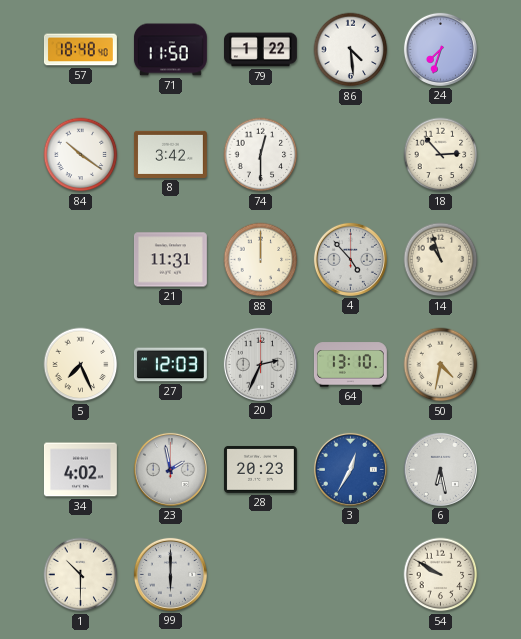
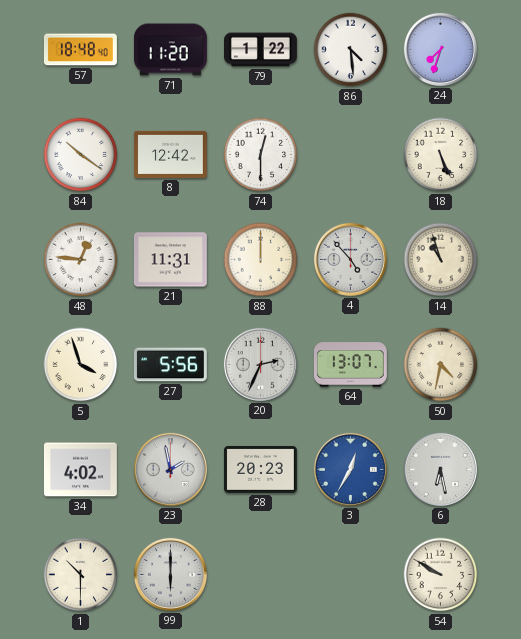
71: 11:50 -> 11:20
8: 3:42 -> 12:42
18: 2:53 -> 5:26
48: none -> 12:46
5: 7:26 -> 3:57
27: 12:03 -> 5:56
64: 13:10 -> 13:07
